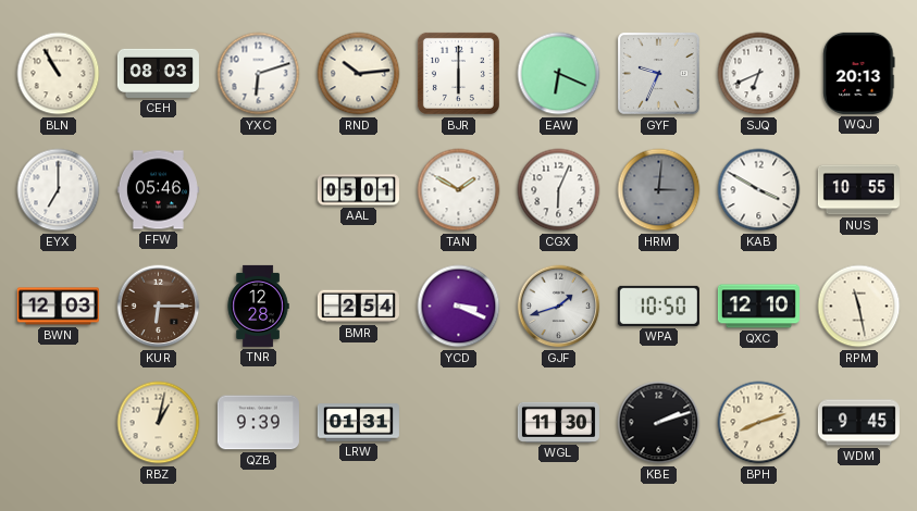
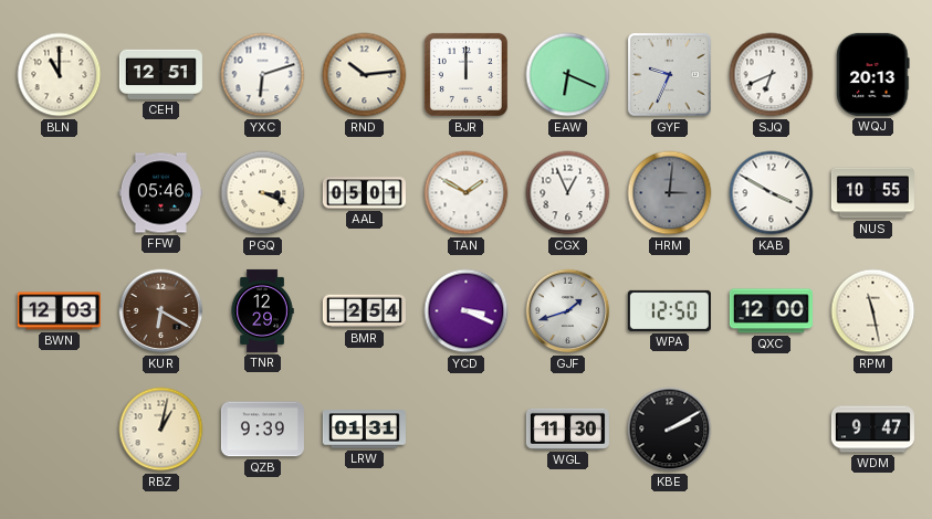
BLN: 10:55 -> 11:00
CEH: 08:03 -> 12:51
BJR: 6:00 -> 12:00
EYX: 7:00 -> none
PGQ: none -> 3:19
CGX: 6:04 -> 12:56
KUR: 6:15 -> 6:20
TNR: 12:28 -> 12:29
WPA: 10:50 -> 12:50
QXC: 12:10 -> 12:00
KBE: 2:12 -> 2:10
BPH: 8:12 -> none
WDM: 9:45 -> 9:47
